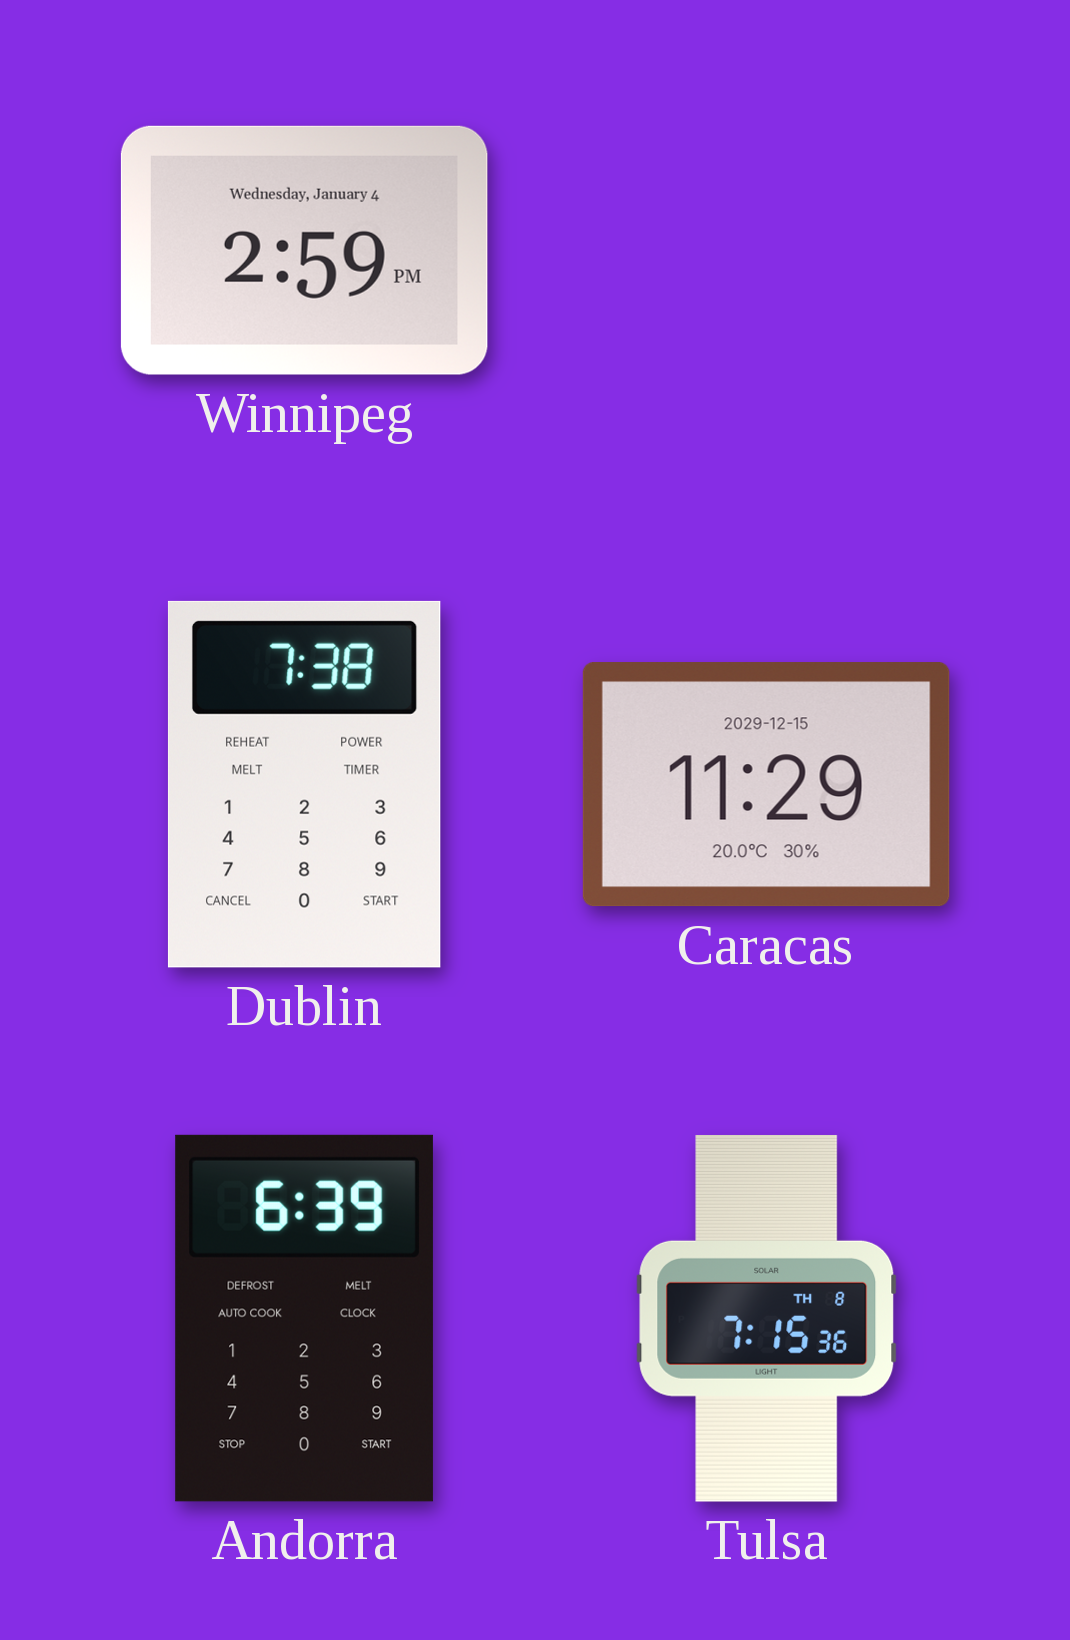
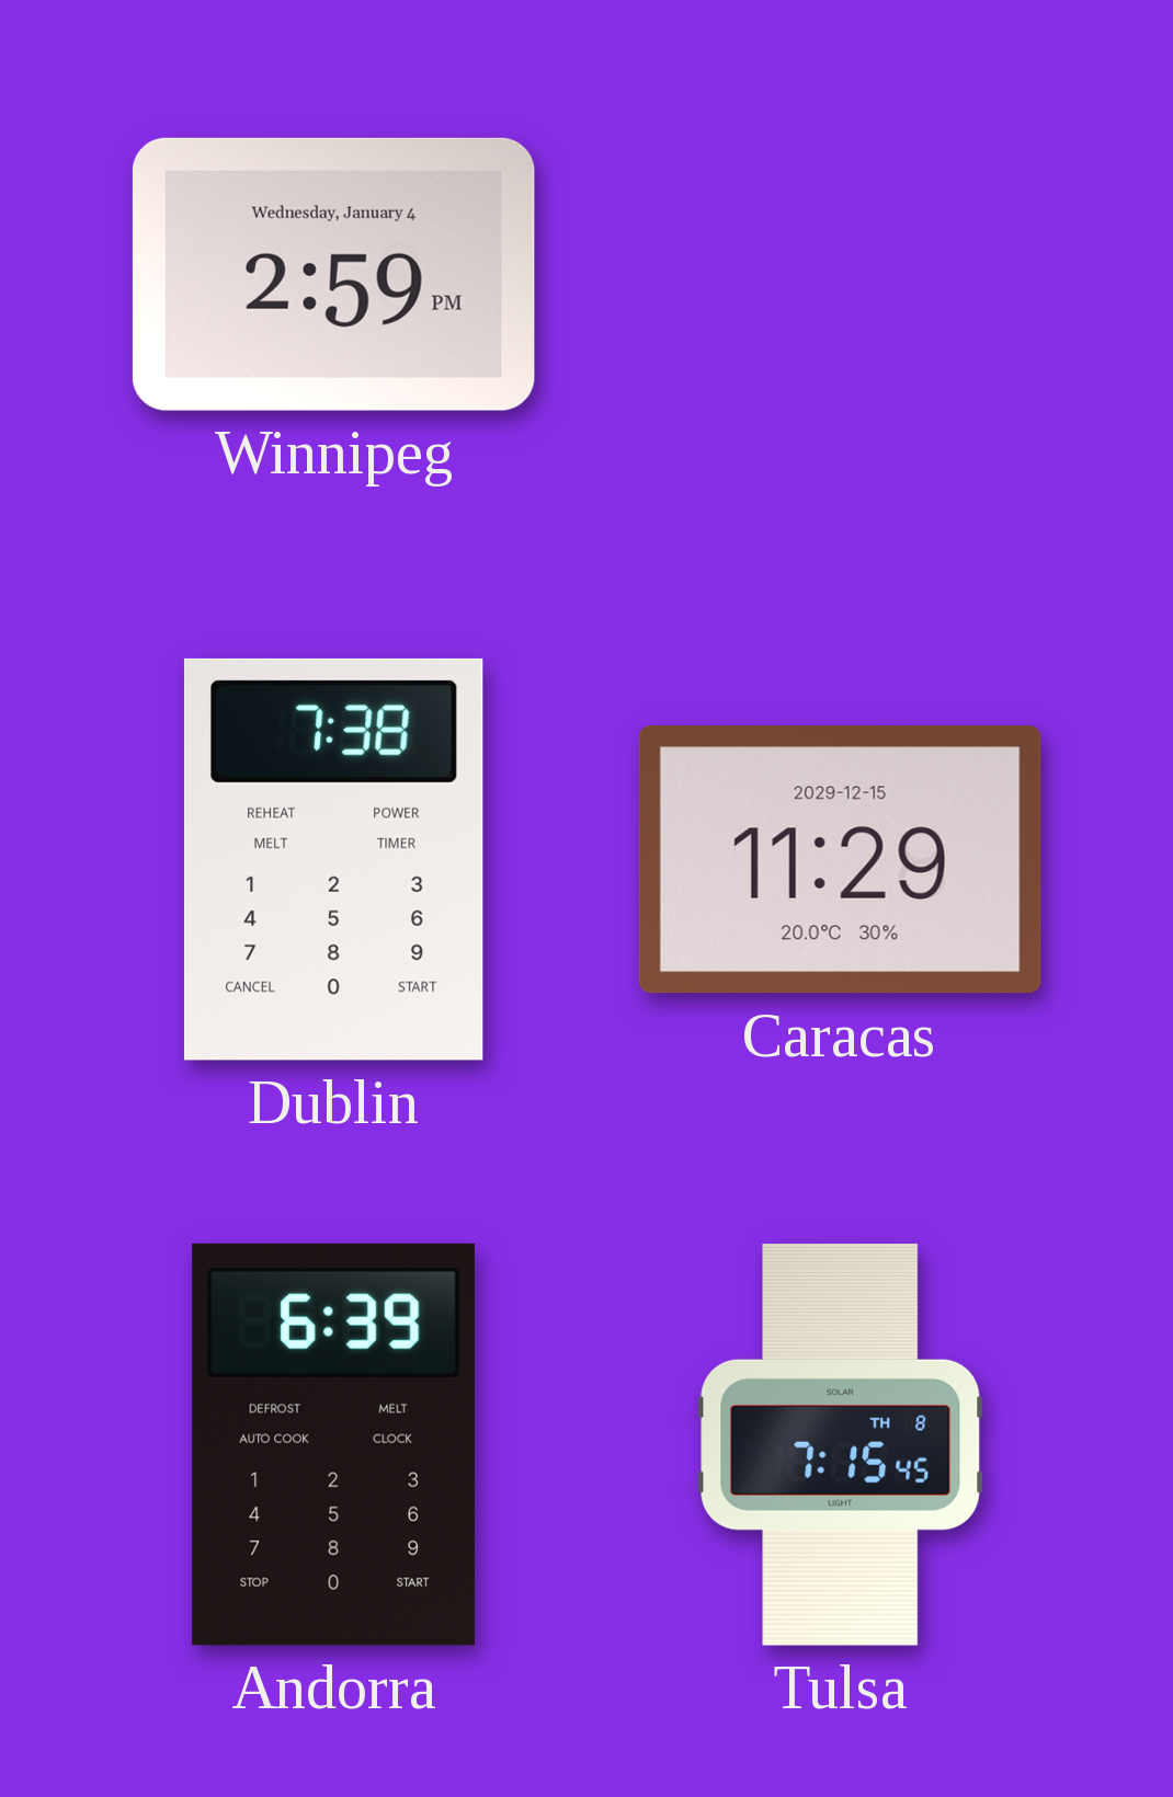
Tulsa: 7:15:36 -> 7:15:45
